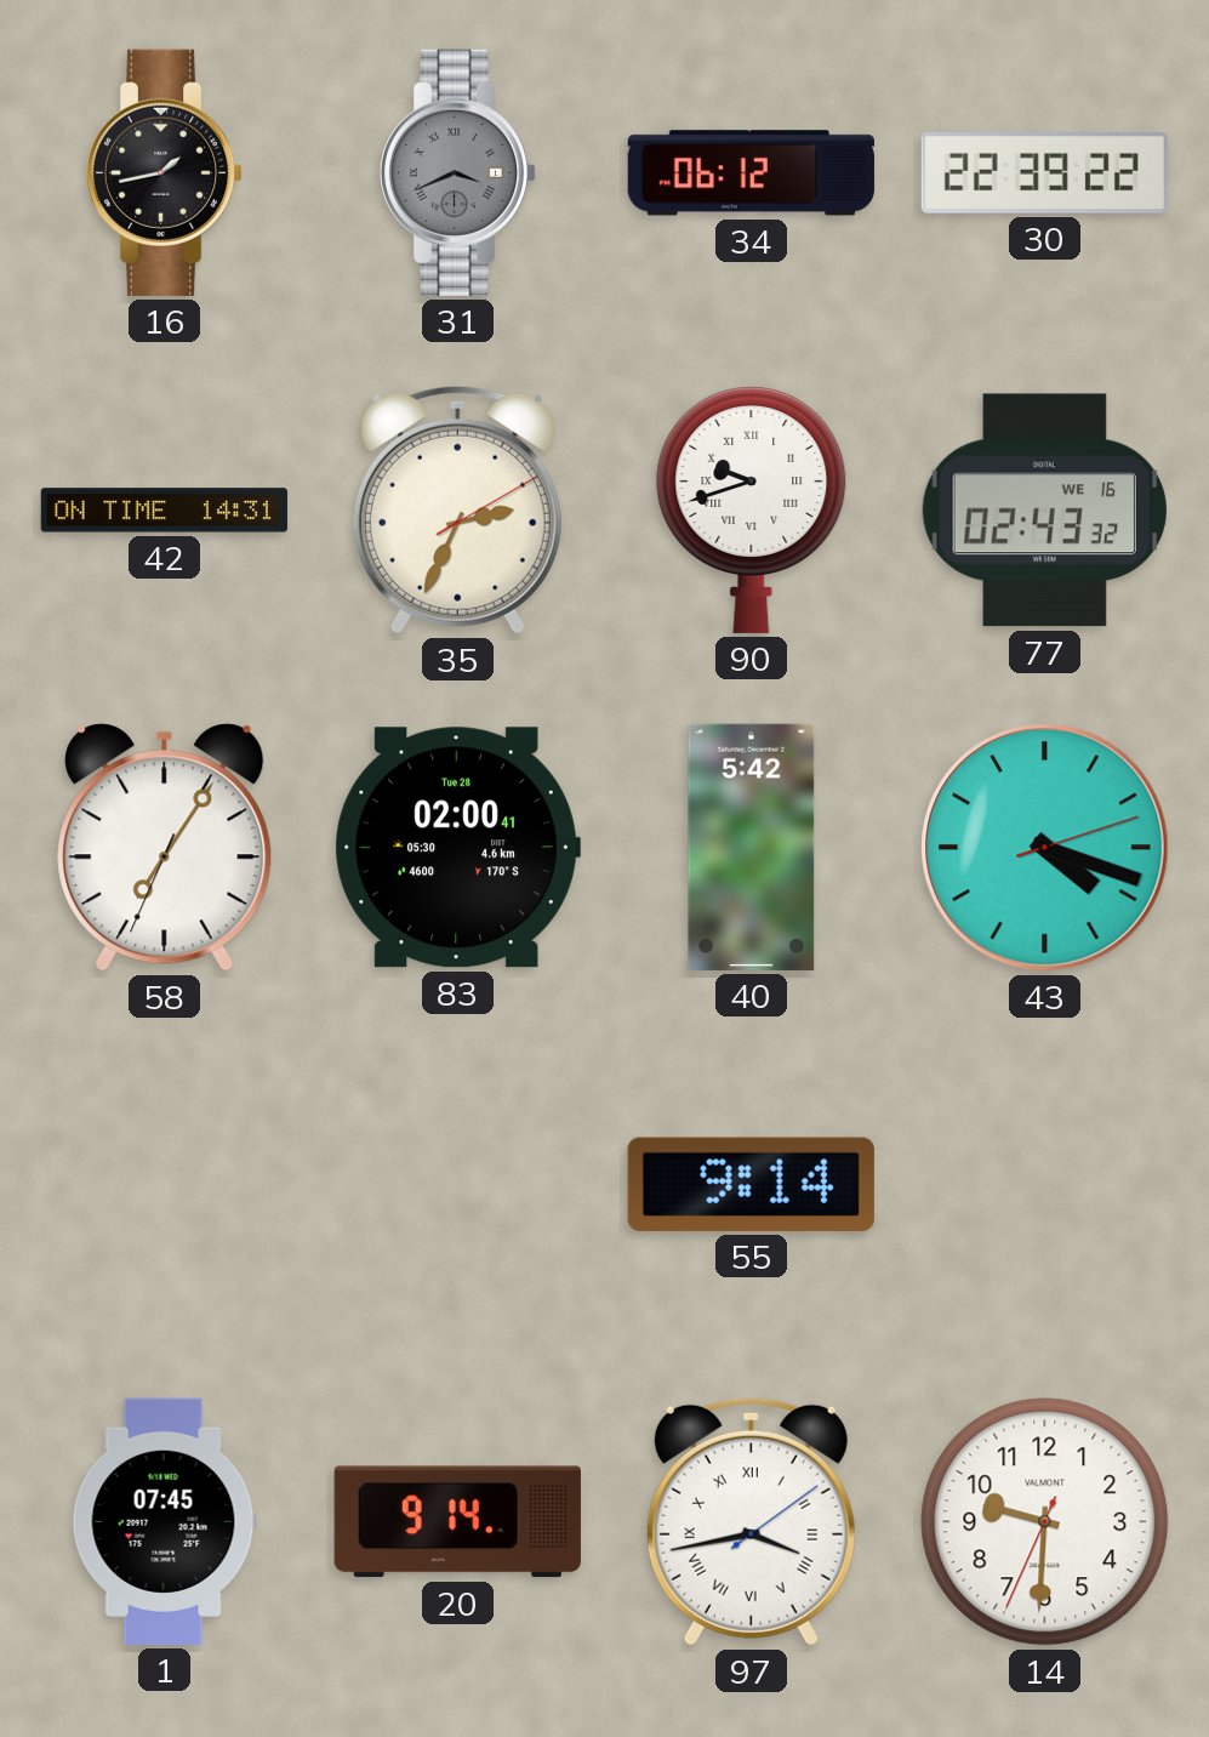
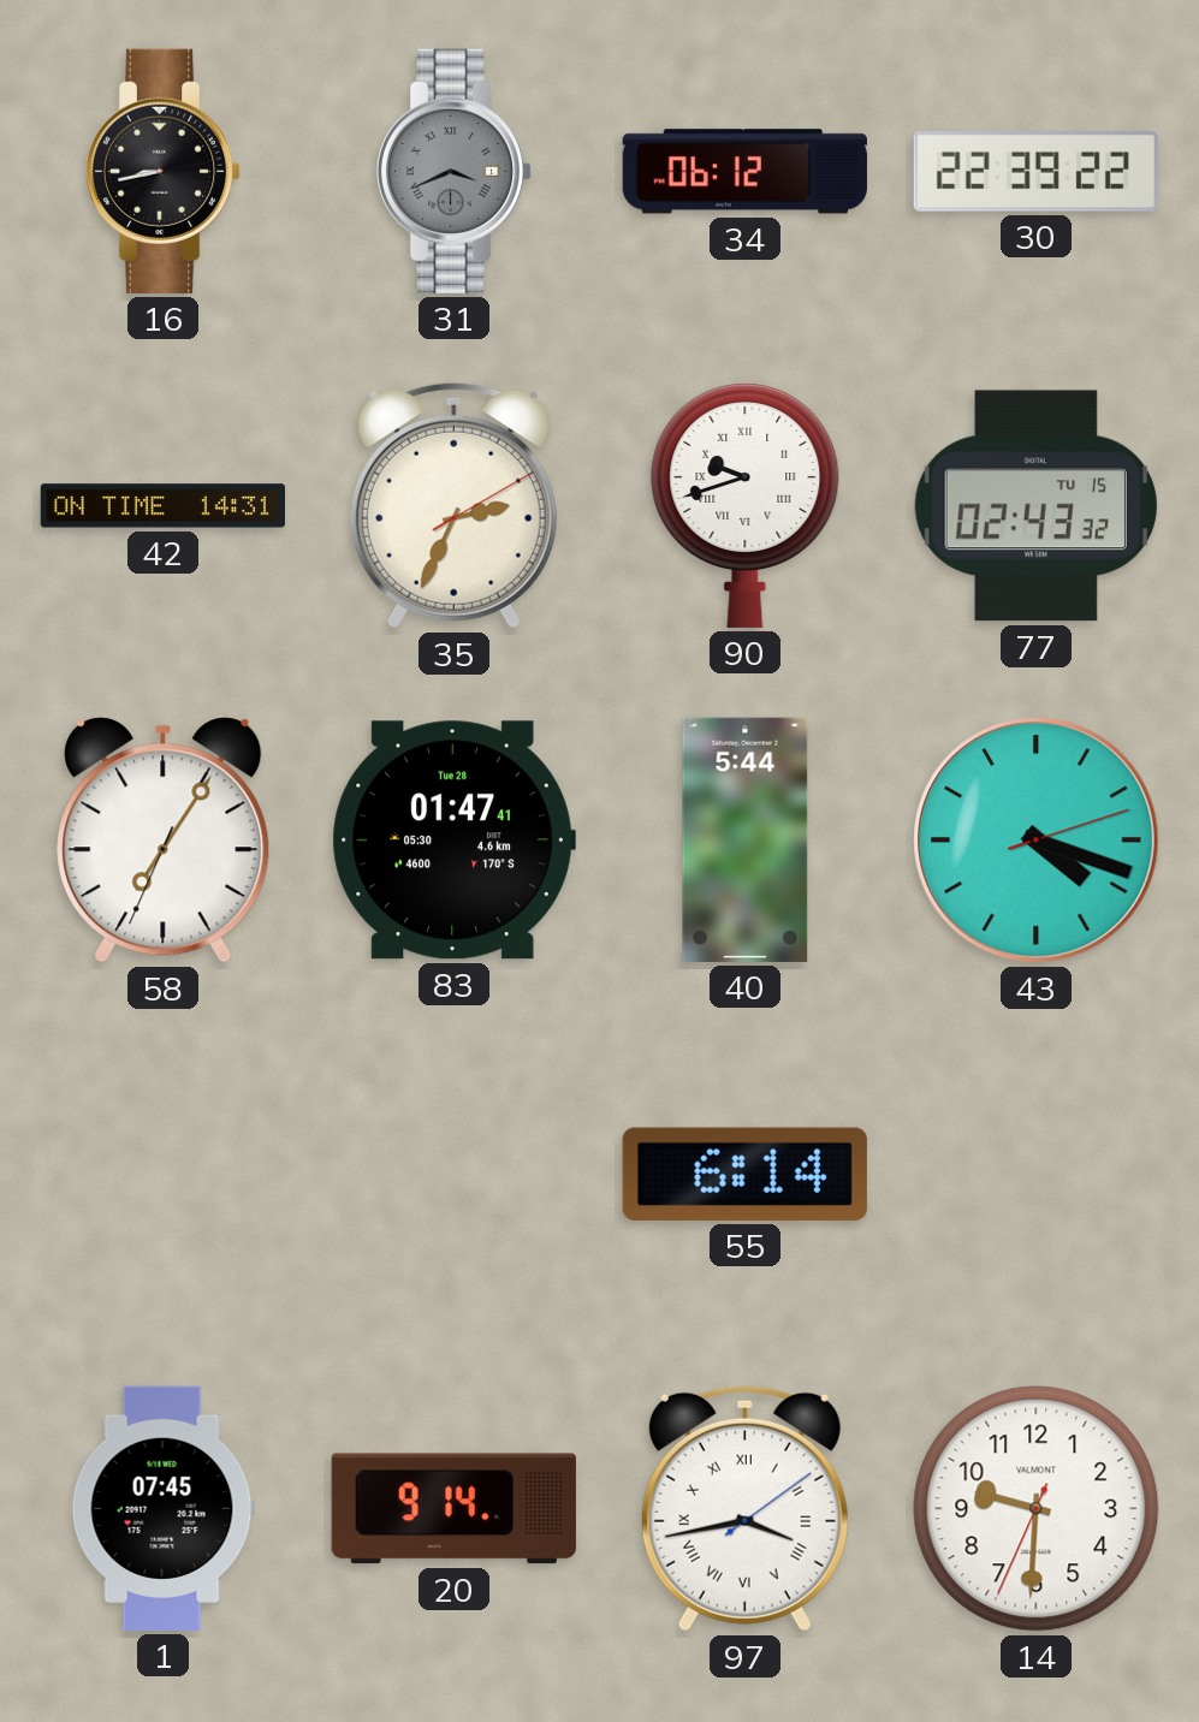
16: 1:43 -> 8:43
77 date: WE 16 -> TU 15
83: 02:00 -> 01:47
40: 5:42 -> 5:44
55: 9:14 -> 6:14
